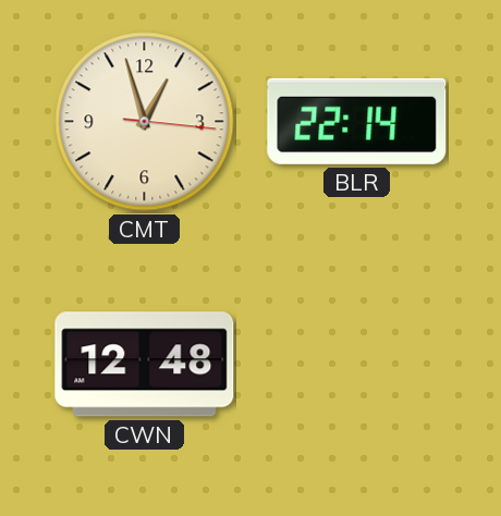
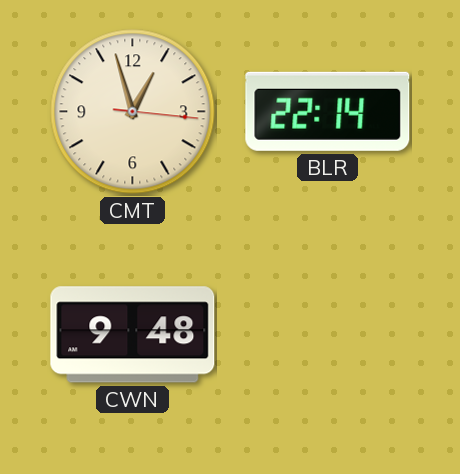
CWN: 12:48 -> 9:48
